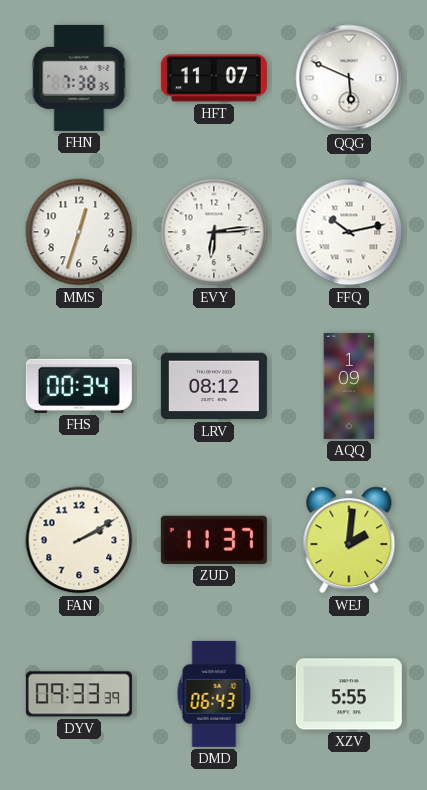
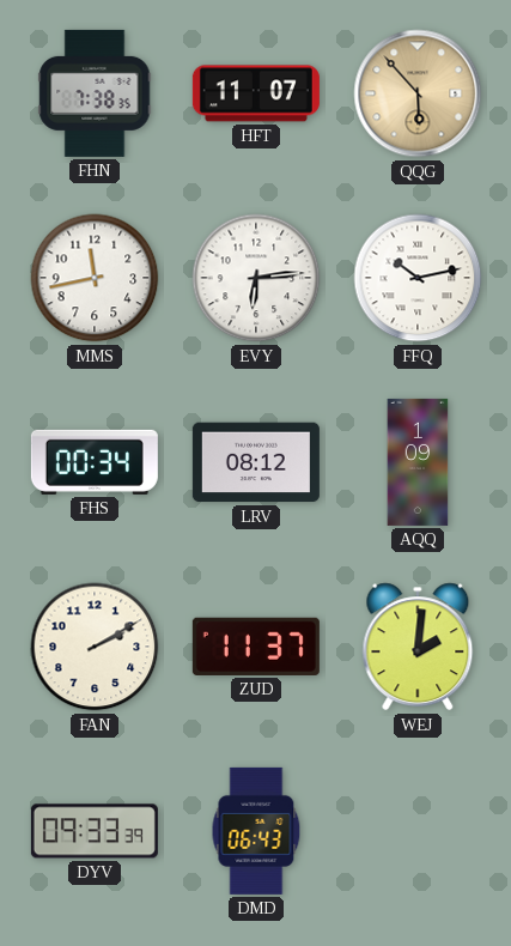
QQG: 5:49 -> 5:53
QQG dial: white -> champagne
MMS: 12:33 -> 11:43
XZV: 5:55 -> none
